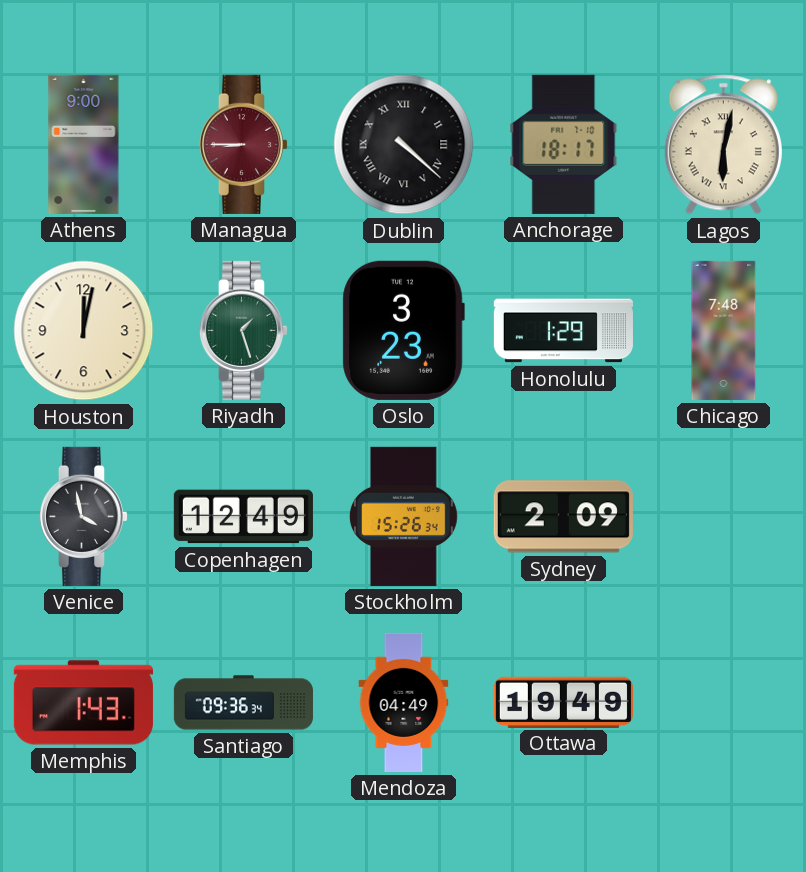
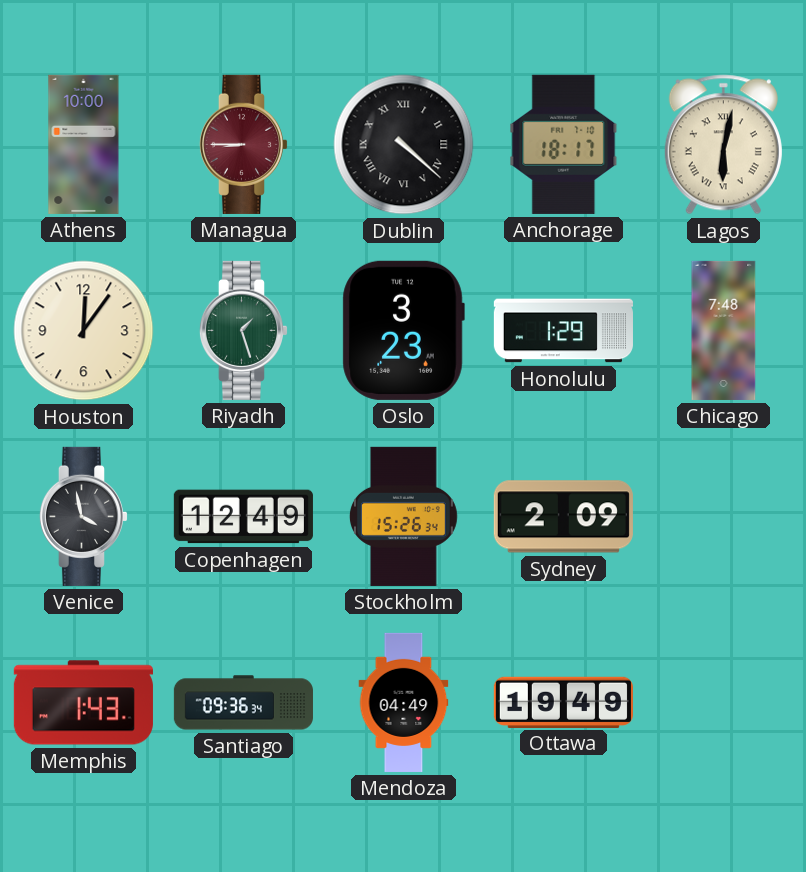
Athens: 9:00 -> 10:00
Houston: 12:02 -> 12:06
